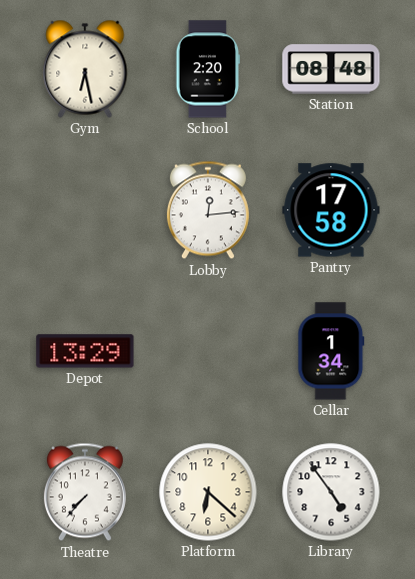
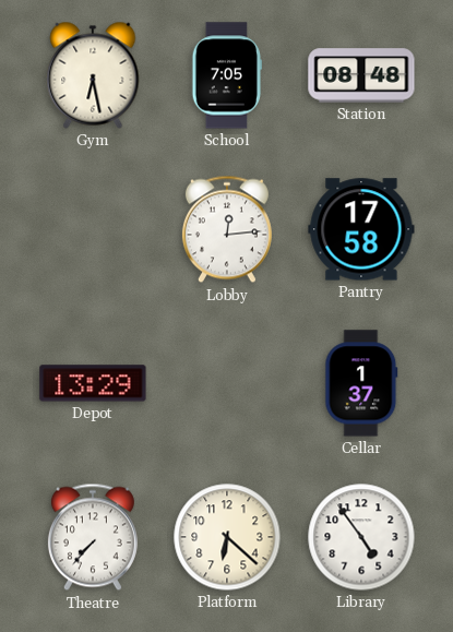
School: 2:20 -> 7:05
Cellar: 1:34 -> 1:37
